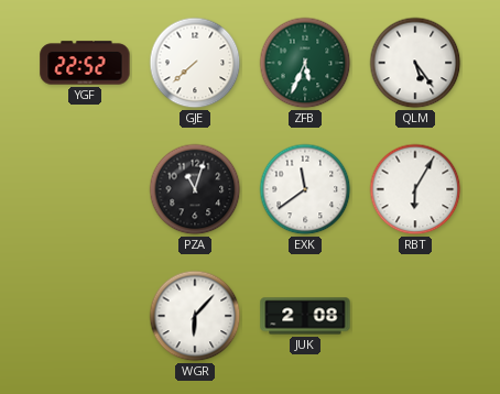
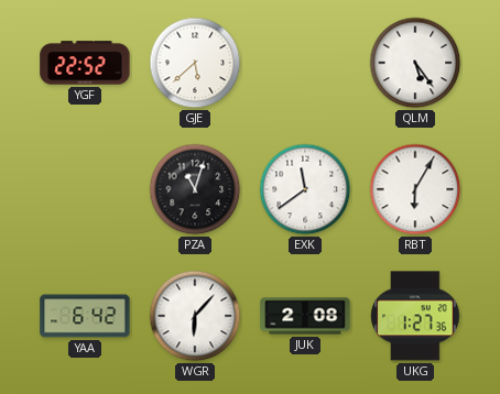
GJE: 7:38 -> 5:38
ZFB: 5:34 -> none
YAA: none -> 6:42
UKG: none -> 1:27
